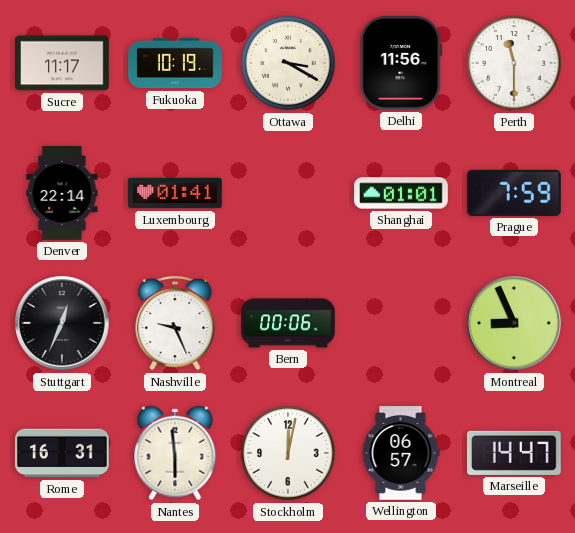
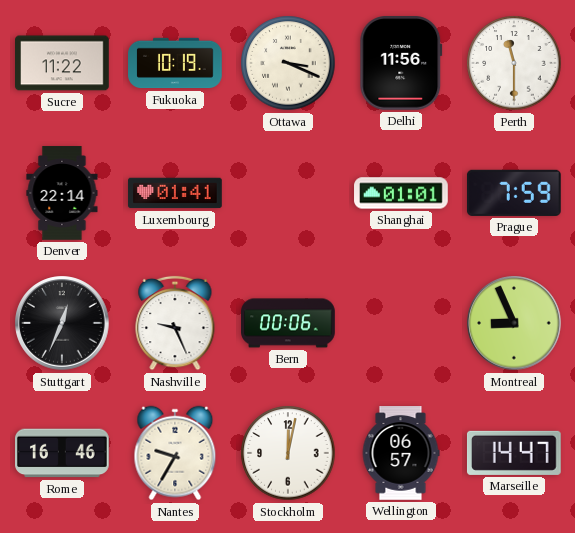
Sucre: 11:17 -> 11:22
Ottawa: 3:20 -> 3:19
Rome: 16:31 -> 16:46
Nantes: 5:59 -> 9:35
